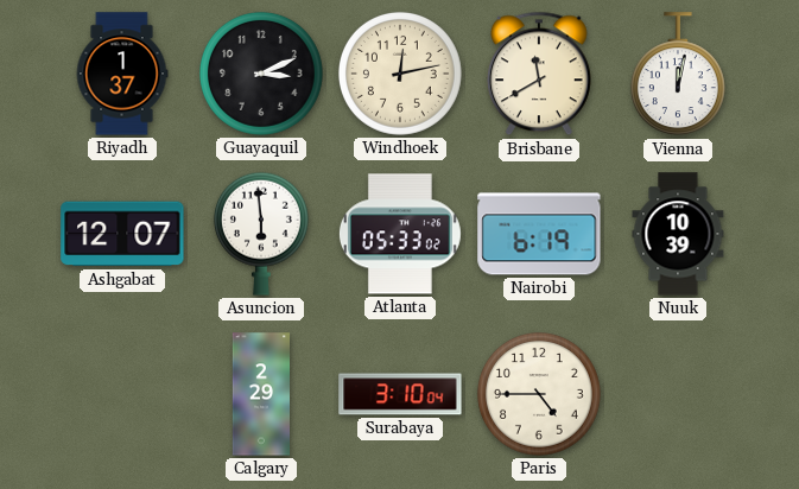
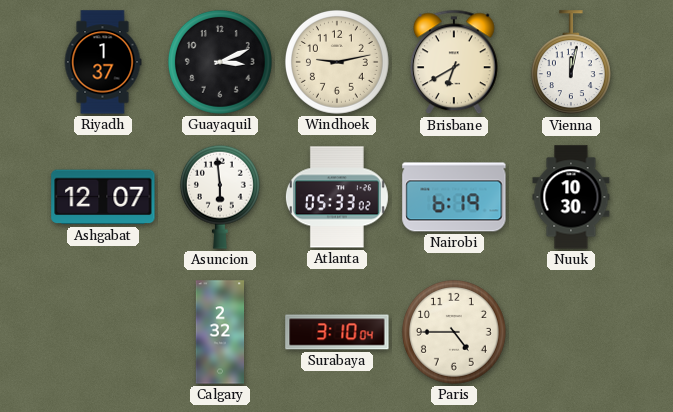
Windhoek: 12:13 -> 9:13
Brisbane: 11:40 -> 6:40
Nuuk: 10:39 -> 10:30
Calgary: 2:29 -> 2:32
